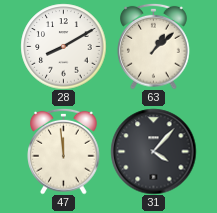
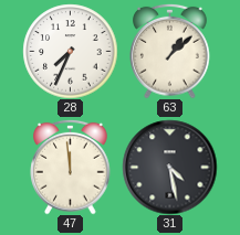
28: 8:10 -> 7:34
31: 4:07 -> 4:28
